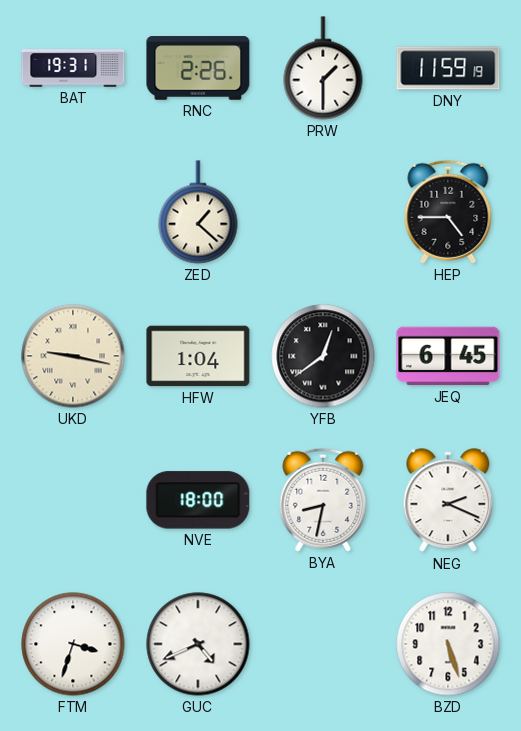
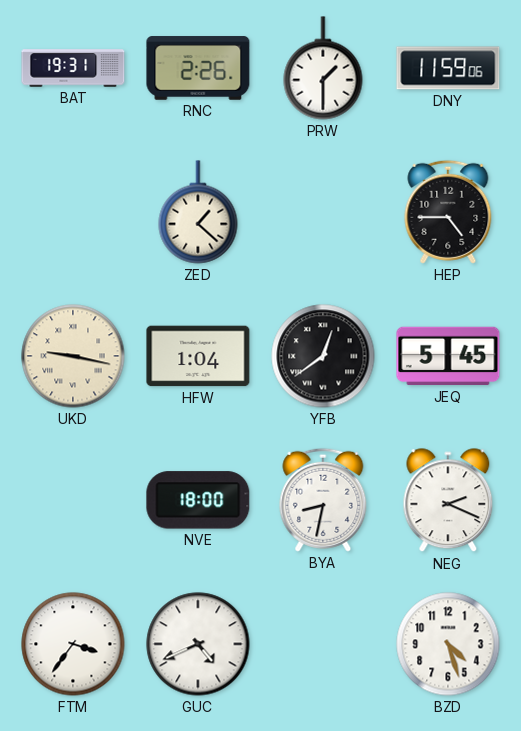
DNY: 11:59:19 -> 11:59:06
JEQ: 6:45 -> 5:45
FTM: 3:33 -> 3:36
BZD: 5:27 -> 4:27
